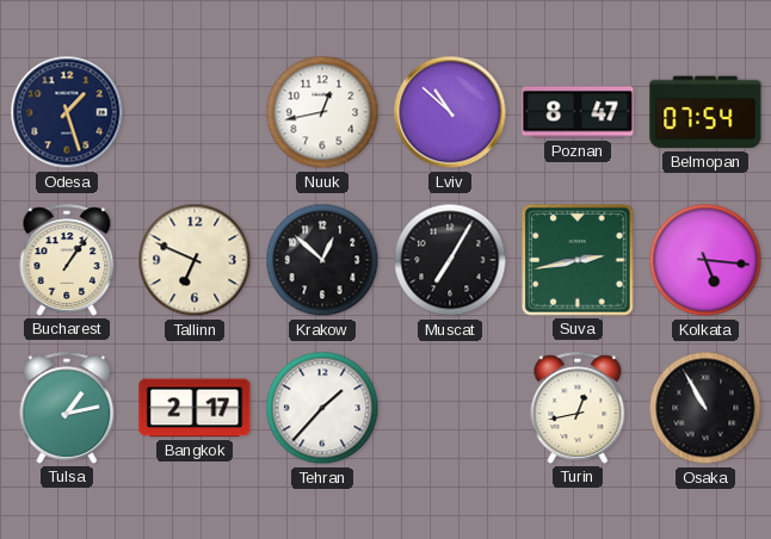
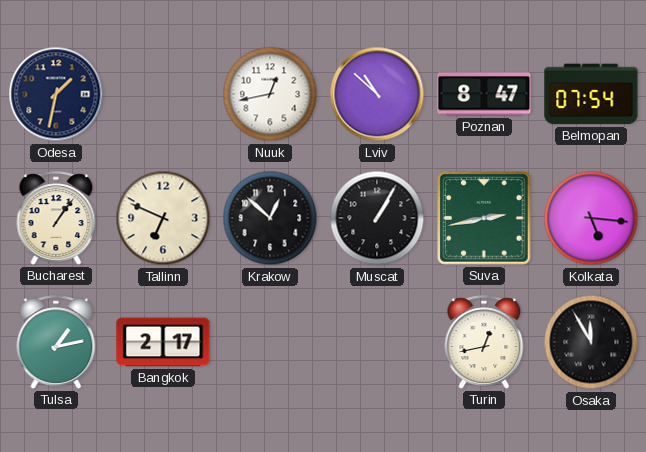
Odesa: 1:27 -> 1:32
Muscat: 7:05 -> 1:05
Tehran: 1:37 -> none
Osaka: 10:55 -> 11:55
